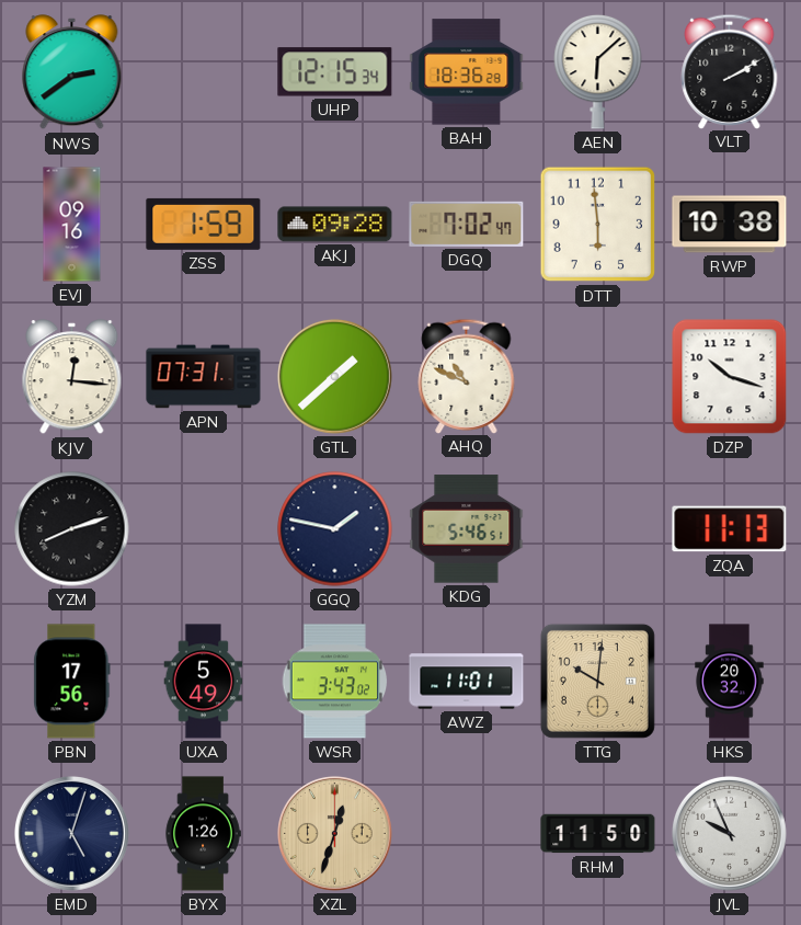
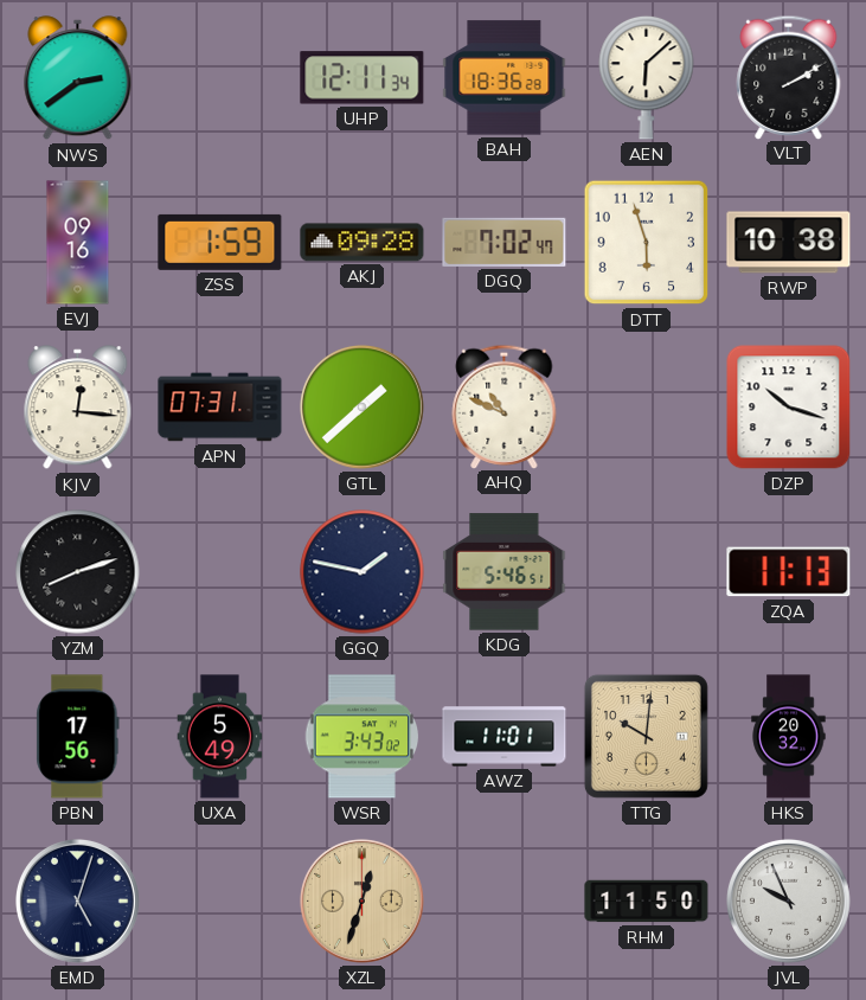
UHP: 12:15 -> 12:11
DTT: 5:59 -> 5:57
BYX: 1:26 -> none
